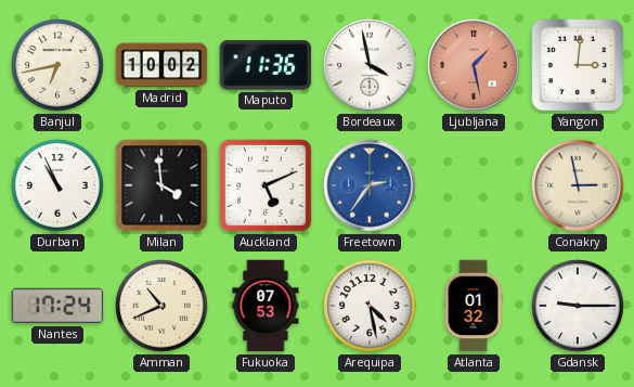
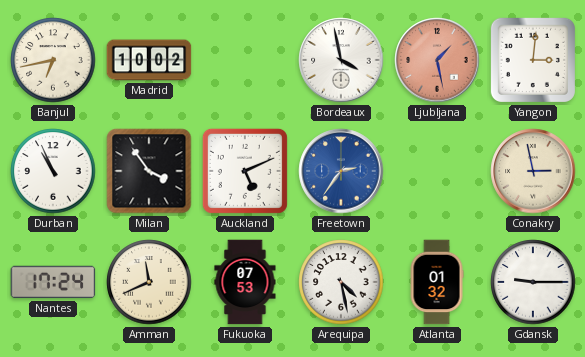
Maputo: 11:36 -> none
Milan: 3:59 -> 3:54
Amman: 10:41 -> 11:41
